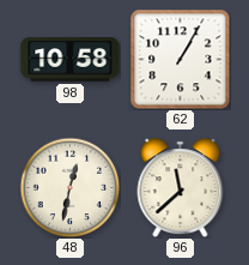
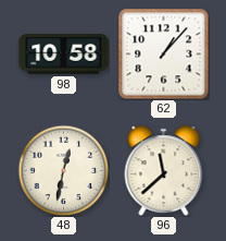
62: 1:05 -> 1:07
